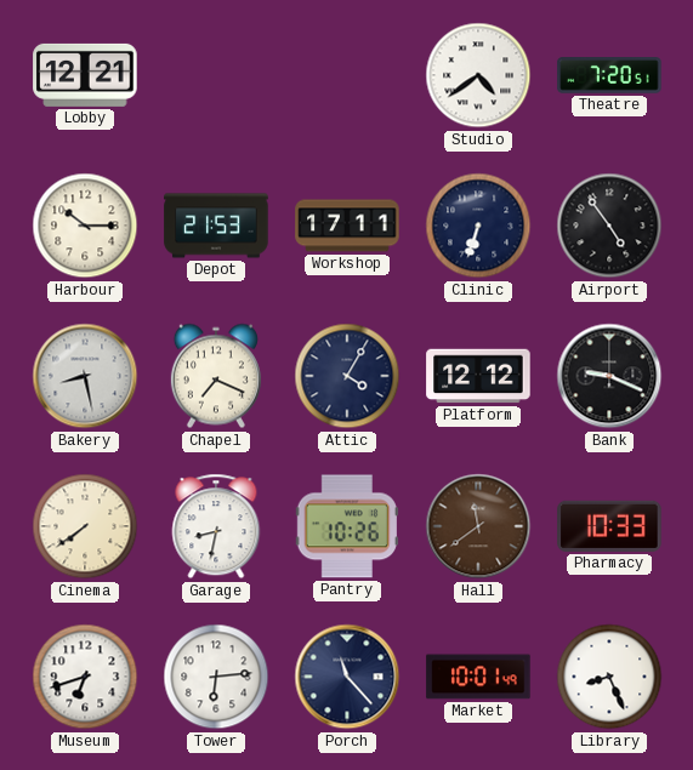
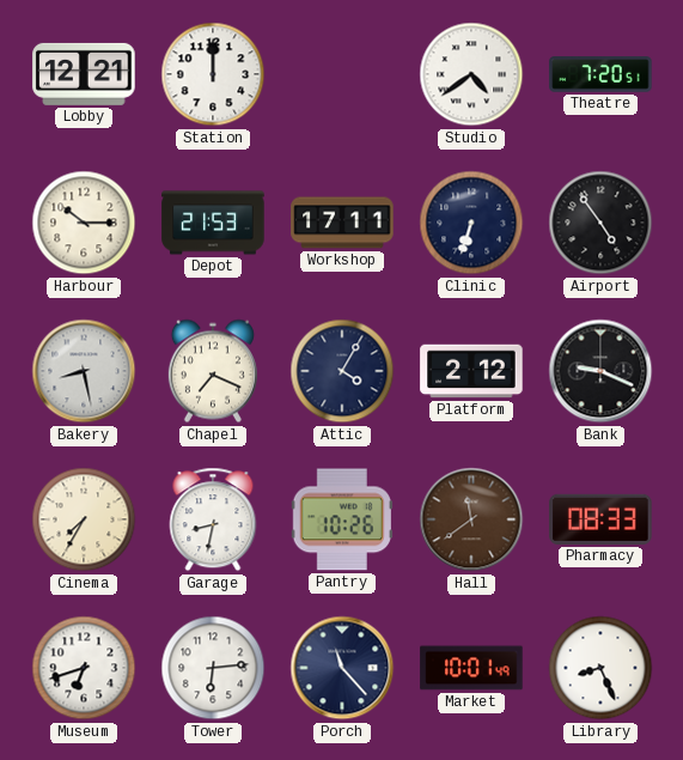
Station: none -> 12:00
Platform: 12:12 -> 2:12
Cinema: 7:39 -> 7:35
Pharmacy: 10:33 -> 08:33
